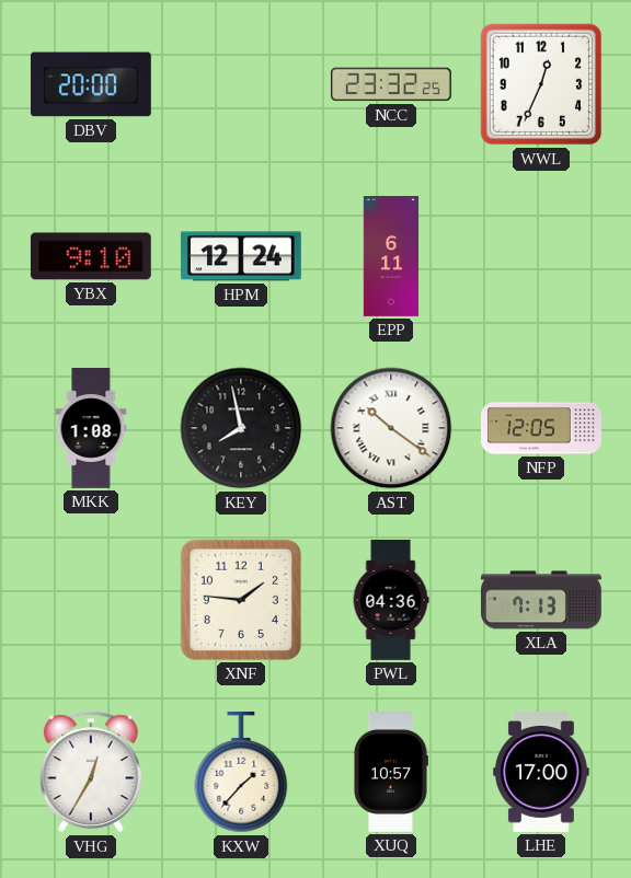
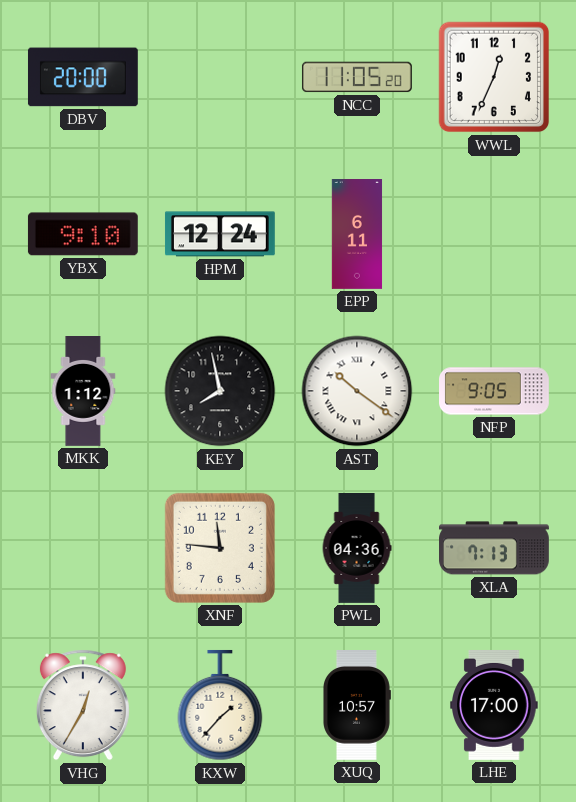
NCC: 23:32 -> 11:05
MKK: 1:08 -> 1:12
NFP: 12:05 -> 9:05
XNF: 1:46 -> 11:46
